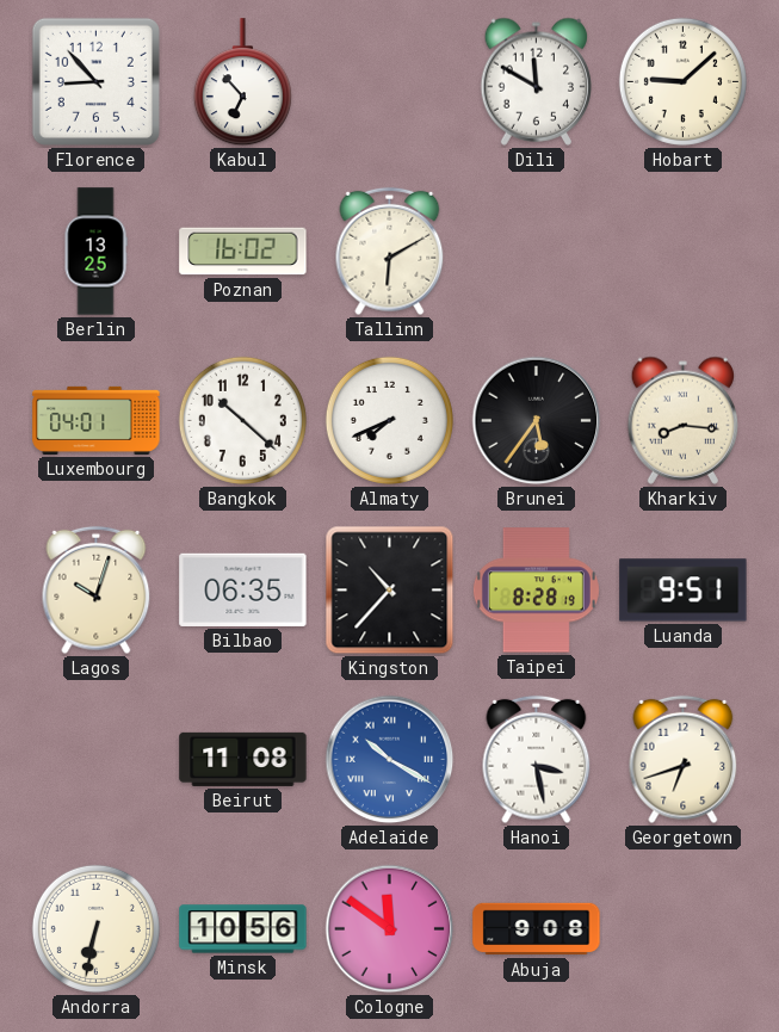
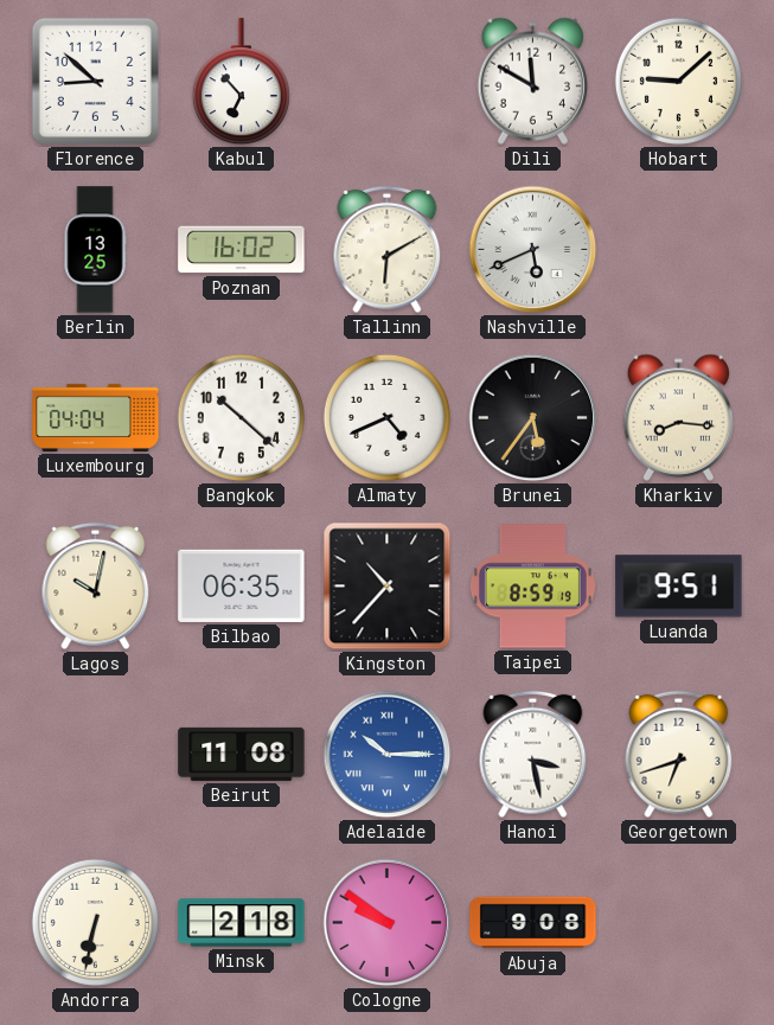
Florence: 8:53 -> 8:52
Nashville: none -> 5:41
Luxembourg: 04:01 -> 04:04
Almaty: 7:41 -> 4:41
Lagos: 10:03 -> 10:02
Taipei: 8:28 -> 8:59
Adelaide: 10:20 -> 10:15
Minsk: 10:56 -> 2:18
Cologne: 11:51 -> 9:51
